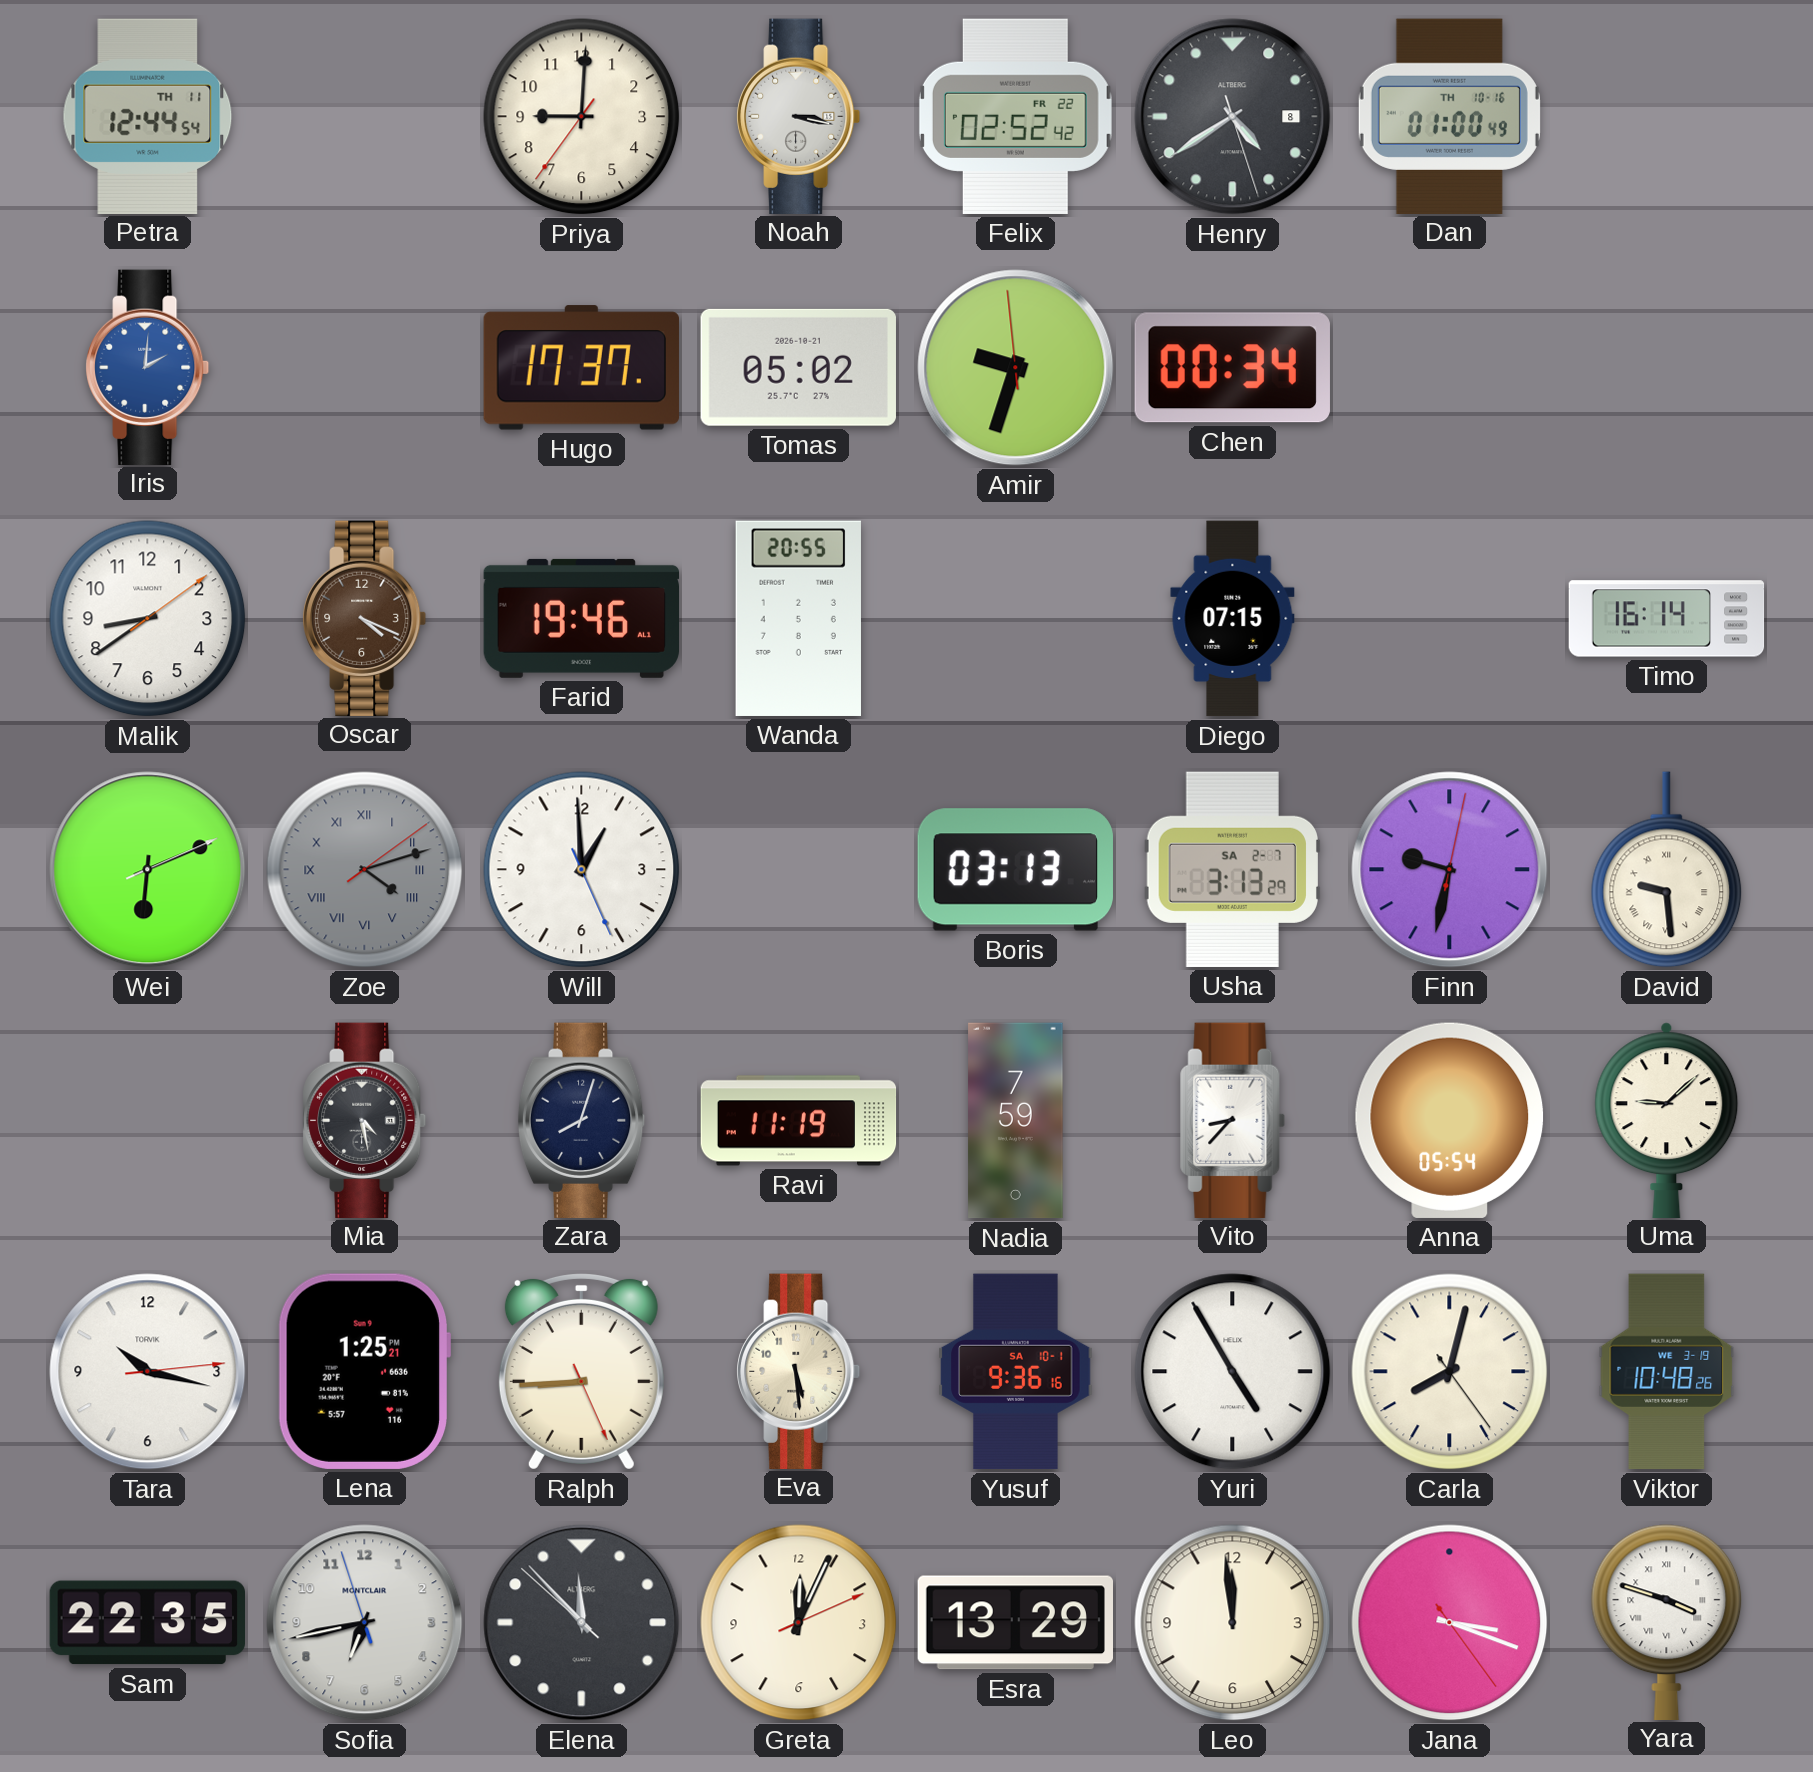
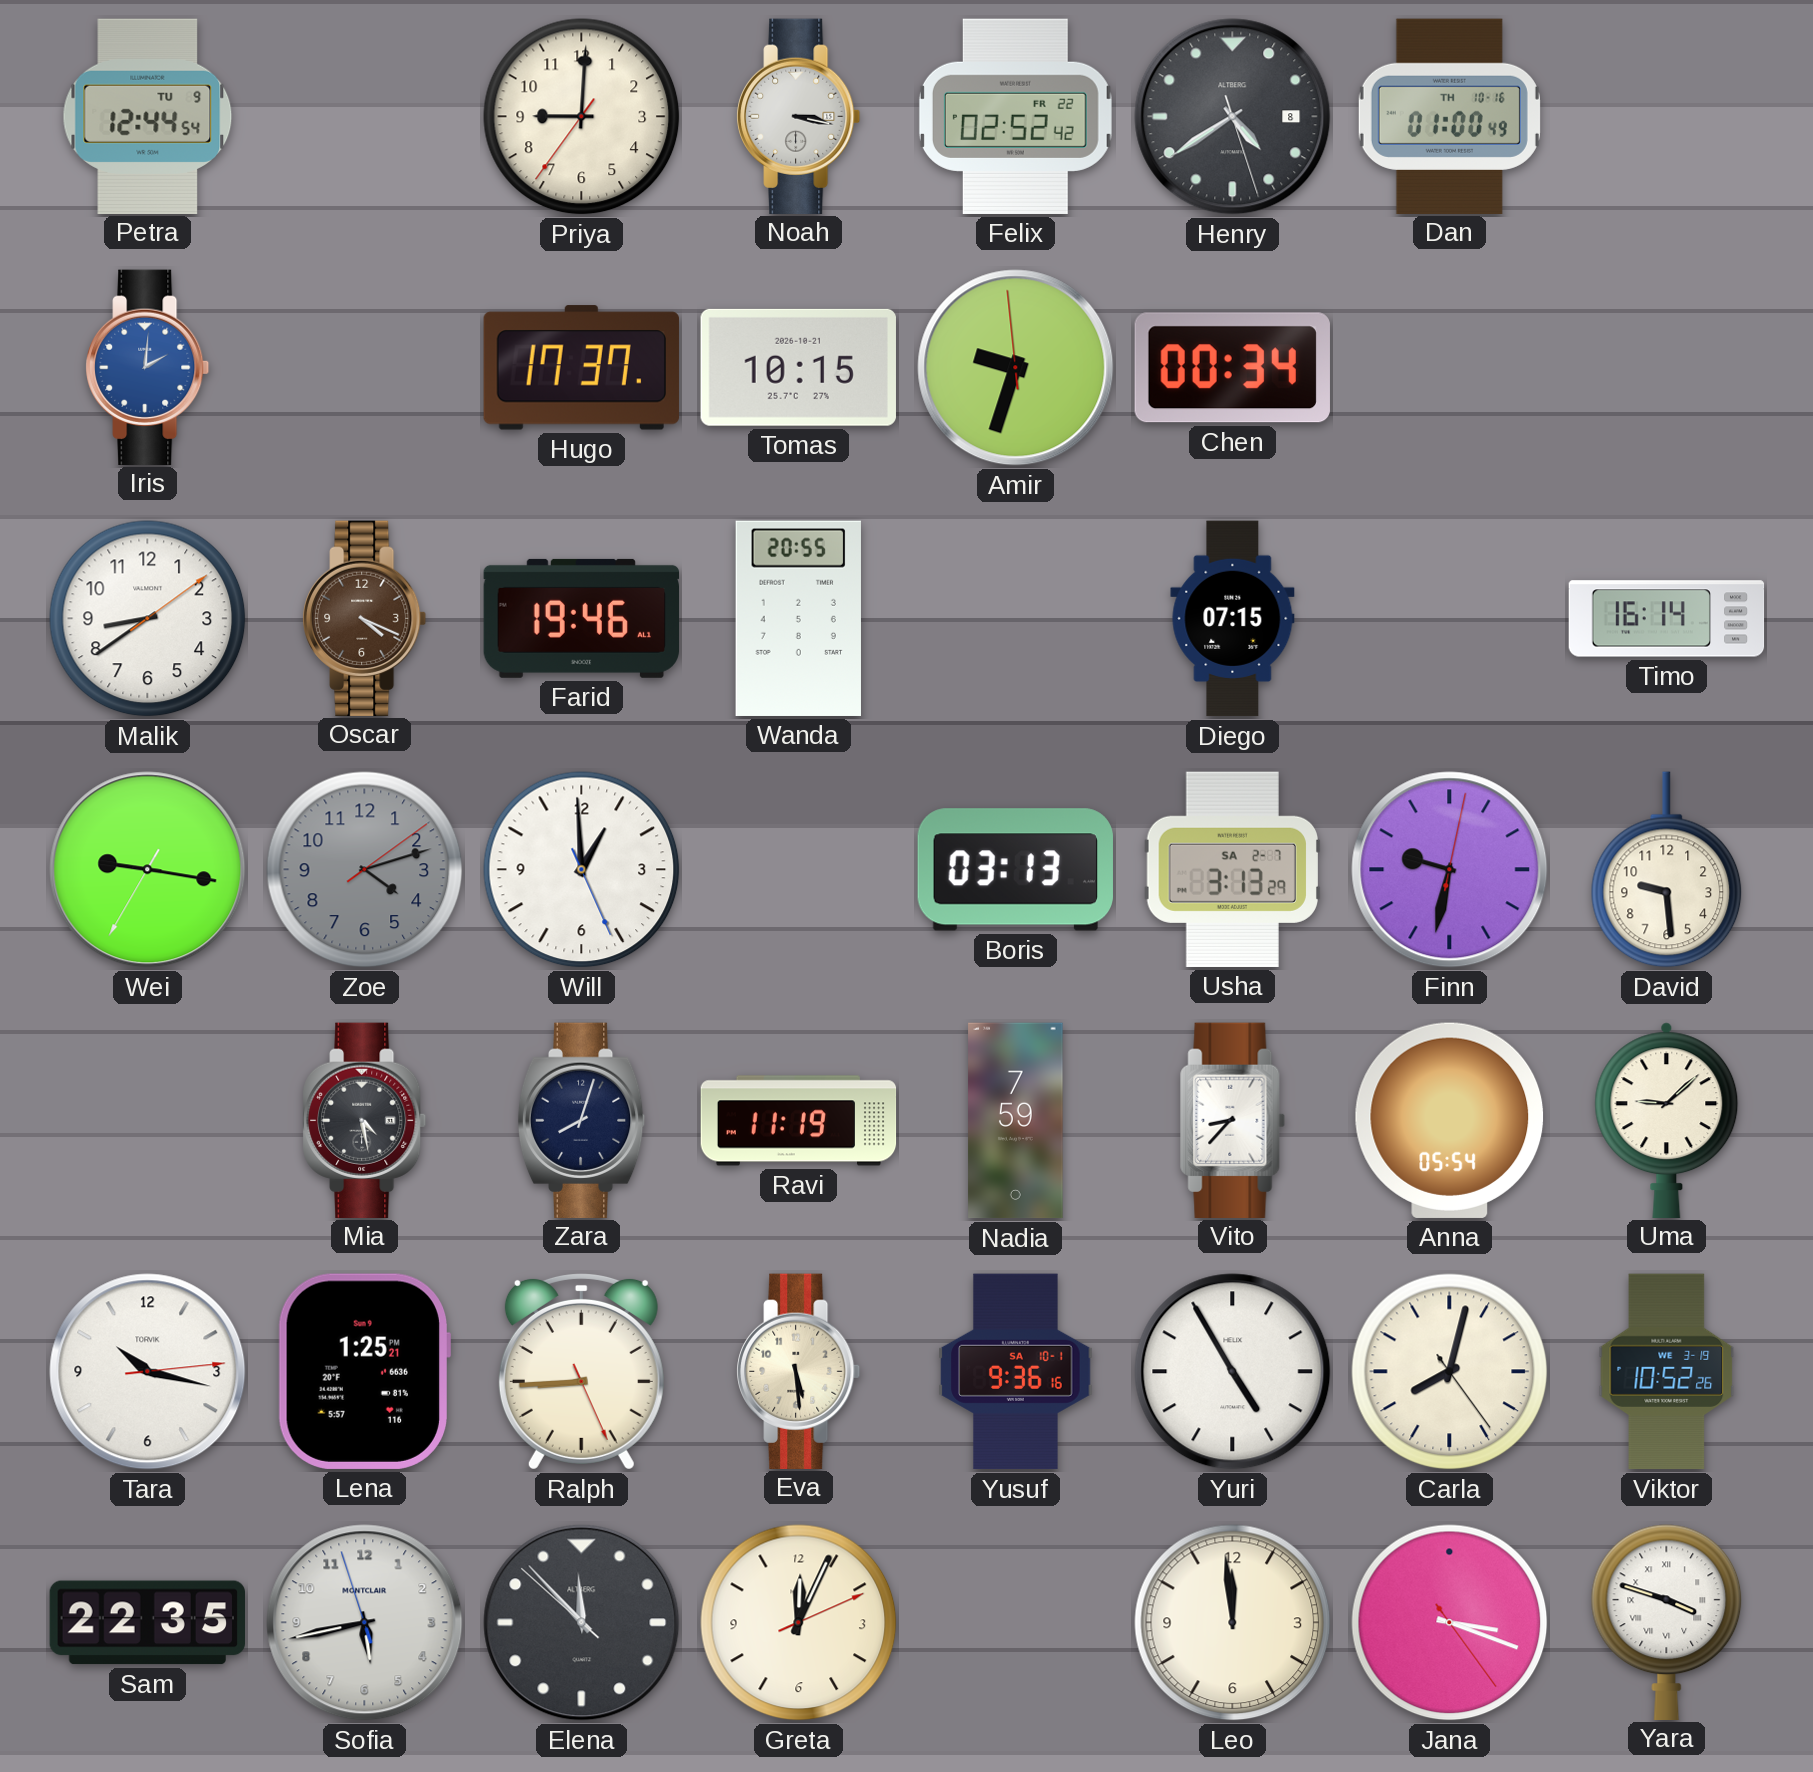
Petra date: TH 11 -> TU 9
Tomas: 05:02 -> 10:15
Wei: 6:11 -> 9:16
Zoe numerals: Roman -> Arabic
David numerals: Roman -> Arabic
Viktor: 10:48 -> 10:52
Sofia: 6:42 -> 5:42
Esra: 13:29 -> none
